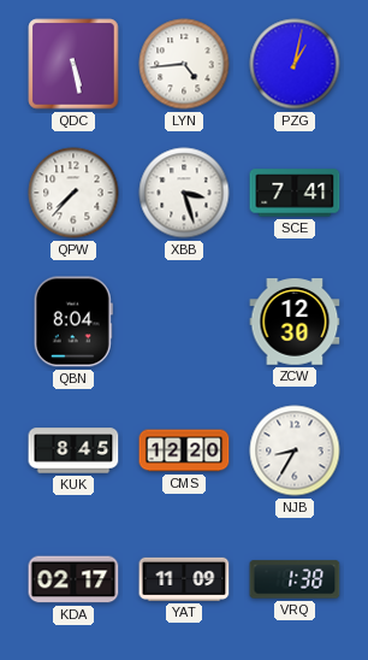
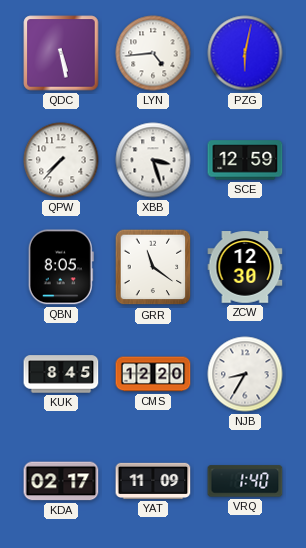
PZG: 1:02 -> 6:02
SCE: 7:41 -> 12:59
QBN: 8:04 -> 8:05
GRR: none -> 11:21
VRQ: 1:38 -> 1:40
